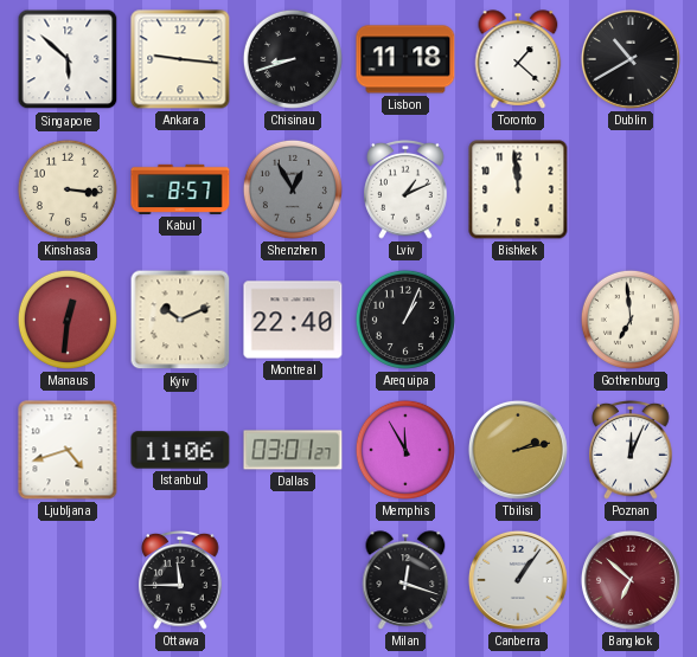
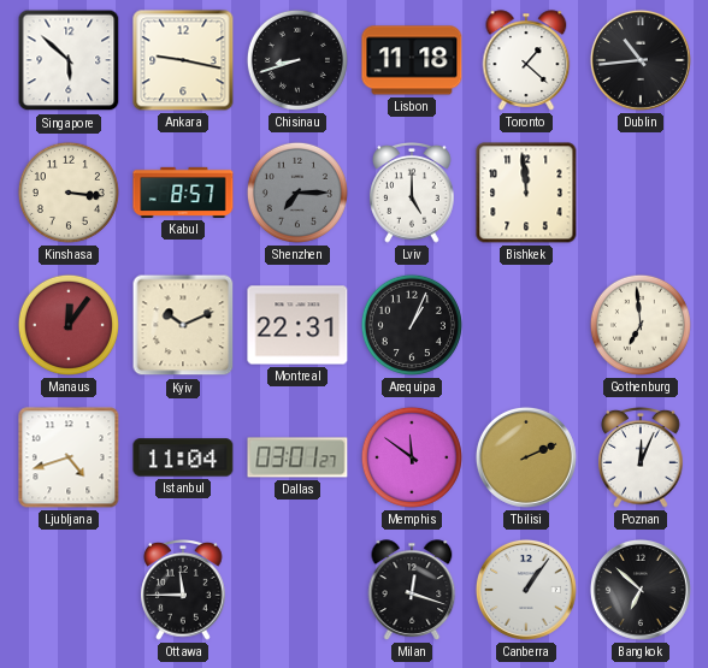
Ankara: 9:16 -> 9:17
Dublin: 10:40 -> 10:44
Shenzhen: 12:55 -> 7:15
Lviv: 1:11 -> 5:00
Manaus: 12:31 -> 12:06
Montreal: 22:40 -> 22:31
Istanbul: 11:06 -> 11:04
Memphis: 11:55 -> 11:51
Tbilisi: 2:13 -> 2:11
Bangkok dial: burgundy -> black
